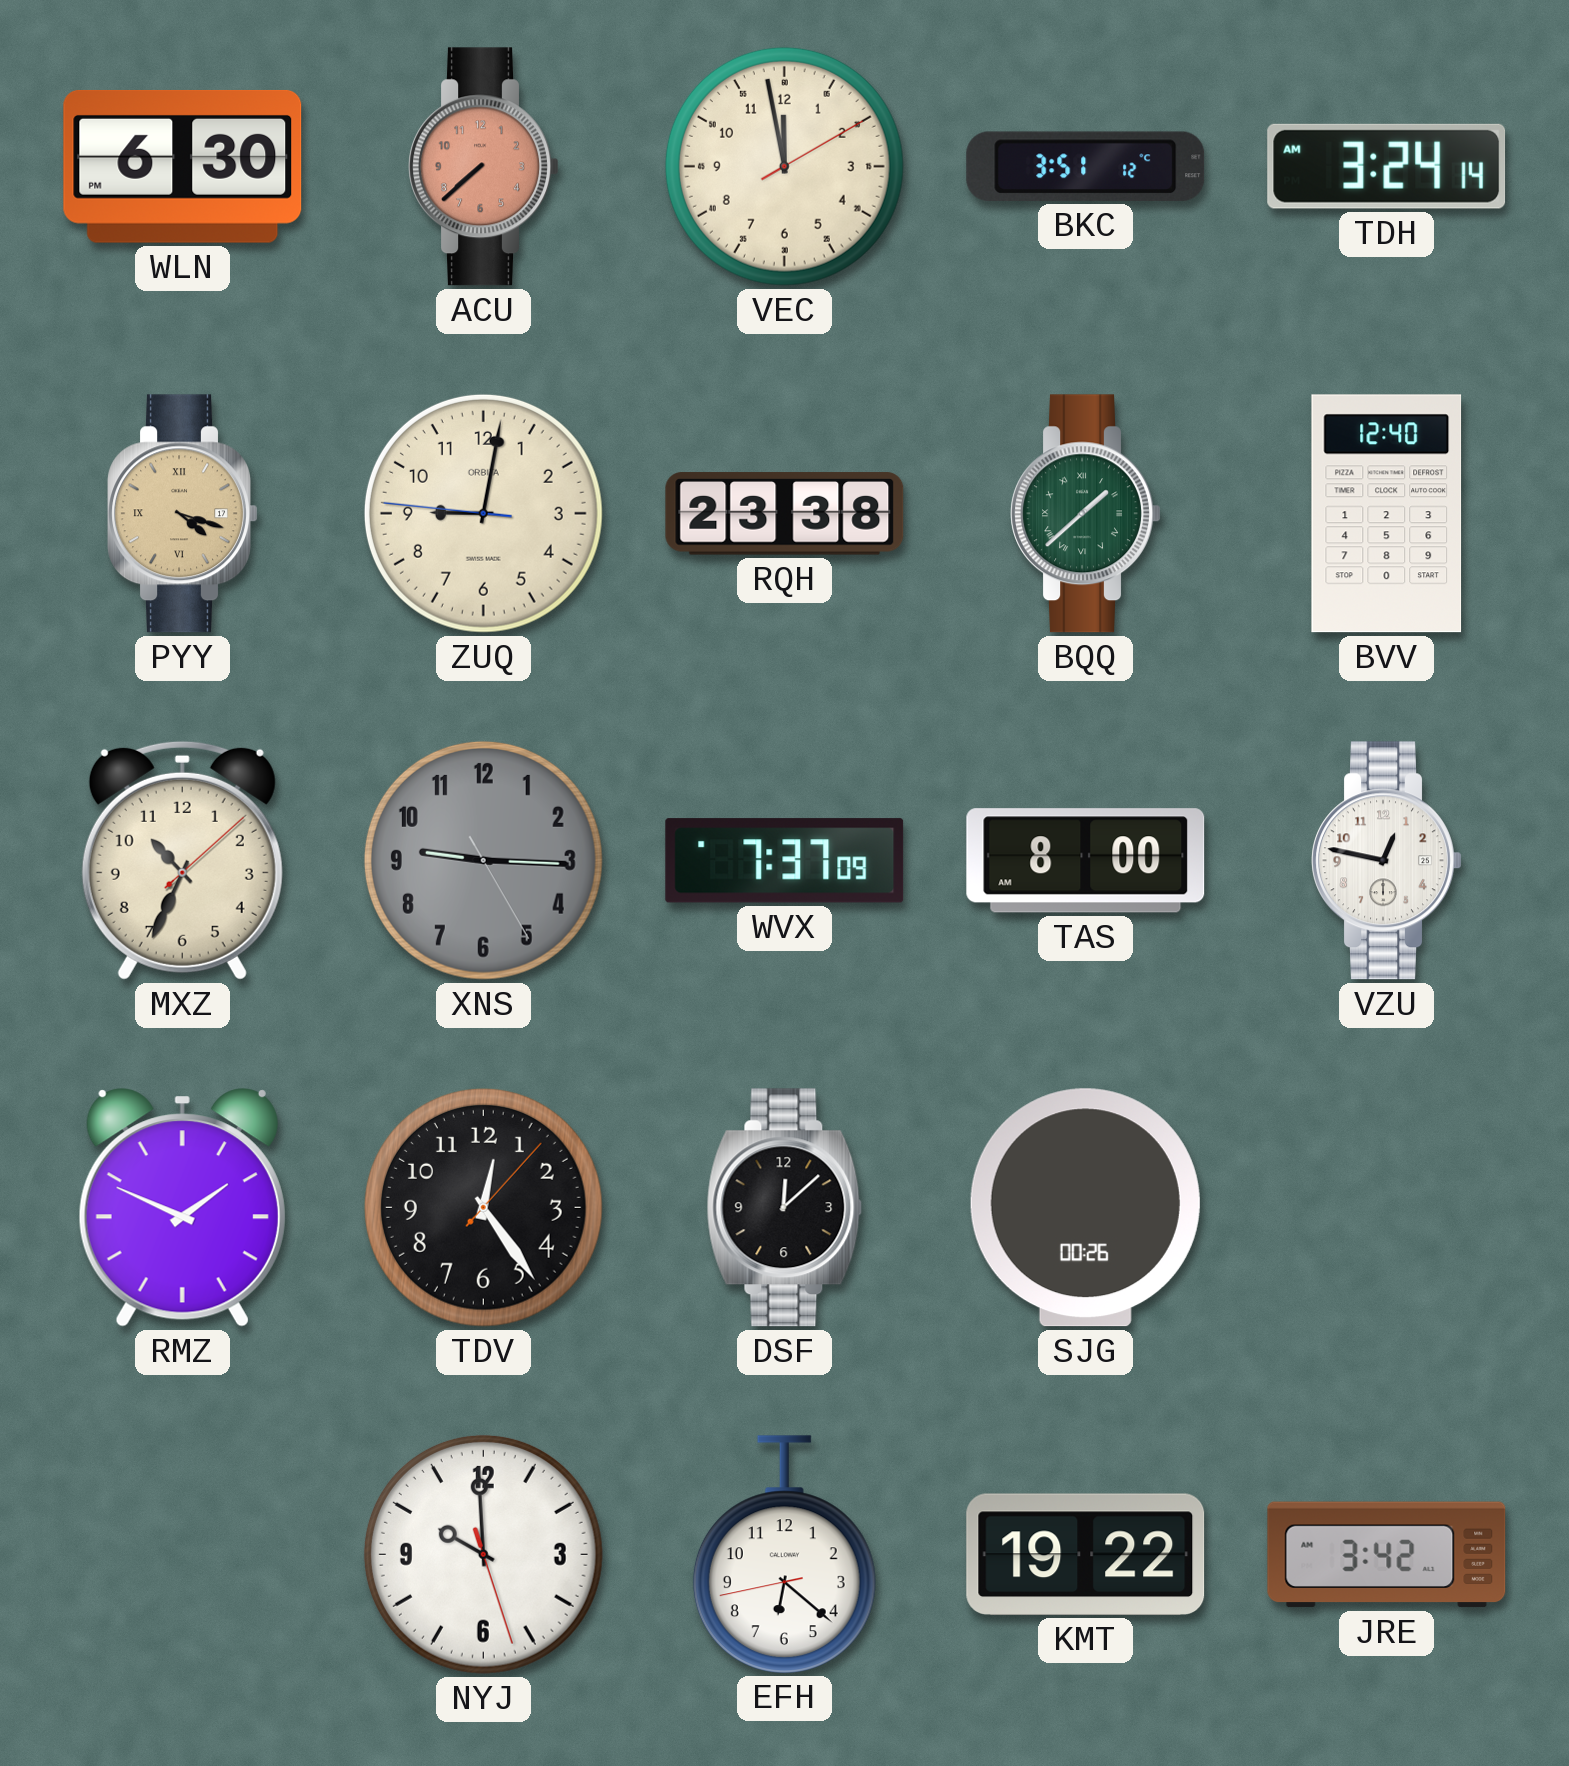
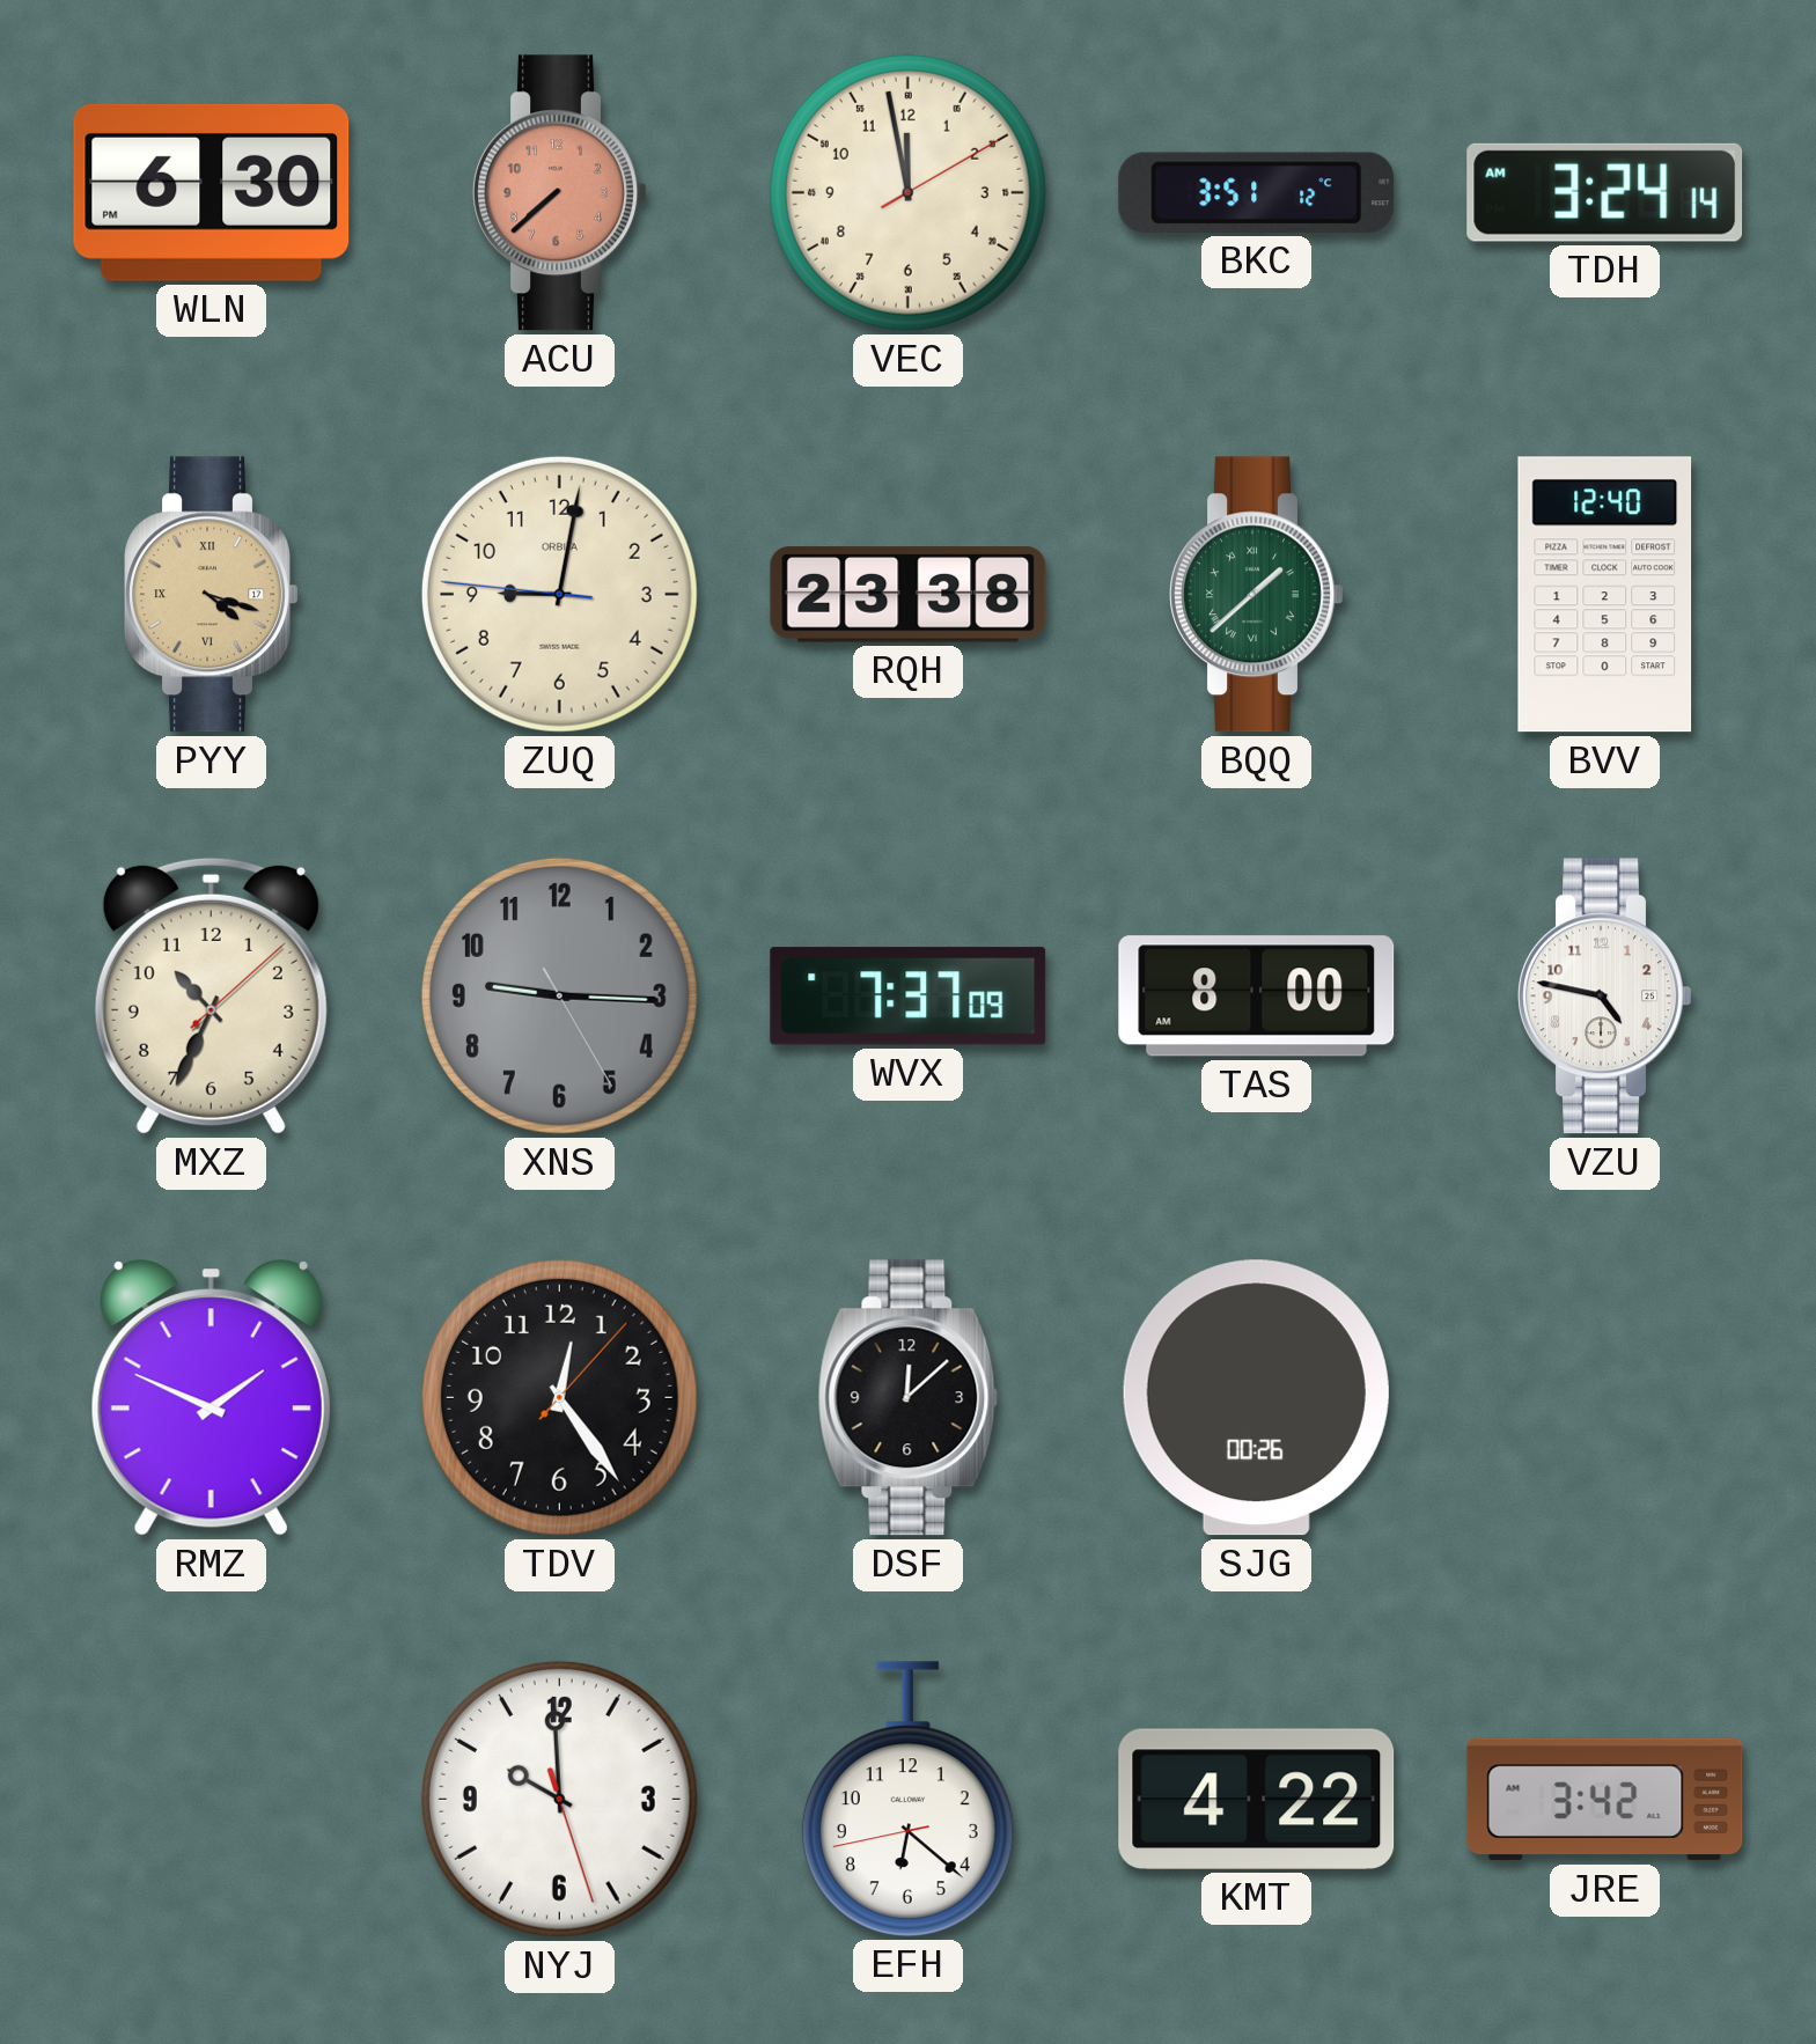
VZU: 12:47 -> 4:47
KMT: 19:22 -> 4:22
